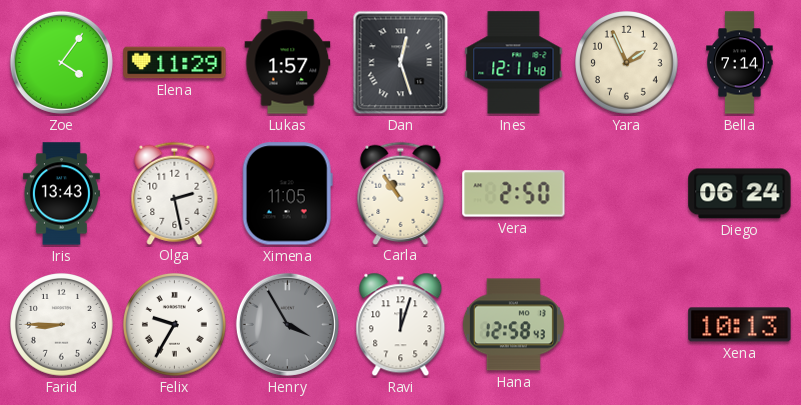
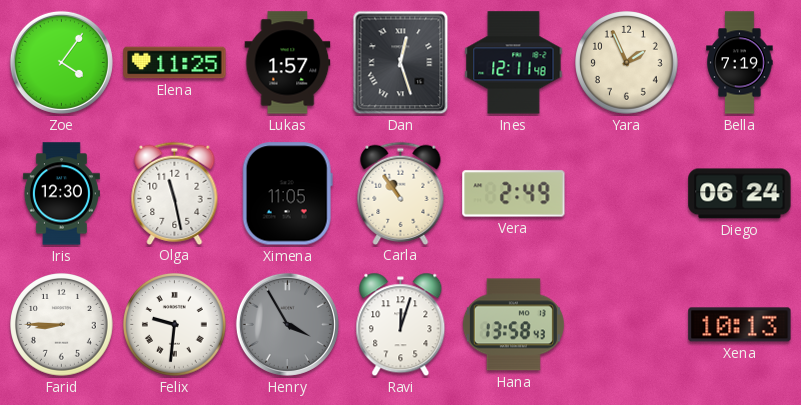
Elena: 11:29 -> 11:25
Bella: 7:14 -> 7:19
Iris: 13:43 -> 12:30
Olga: 2:28 -> 11:28
Vera: 2:50 -> 2:49
Felix: 9:35 -> 9:31
Hana: 12:58 -> 13:58
